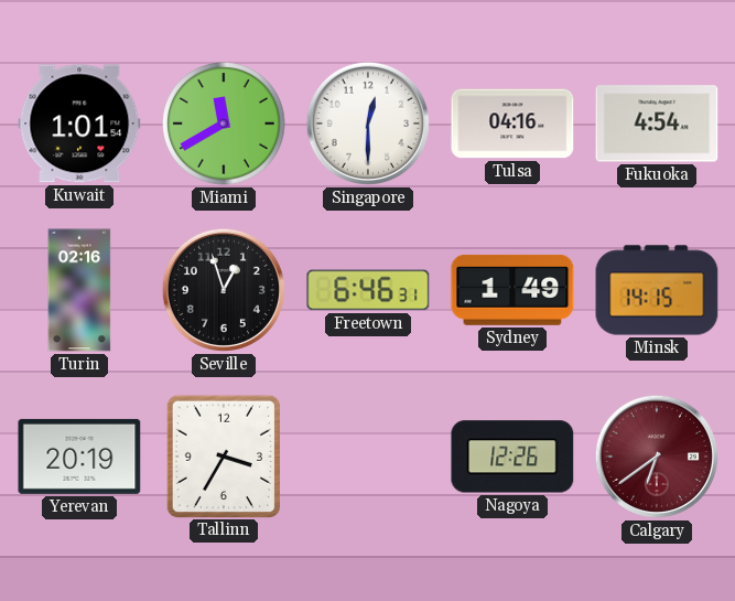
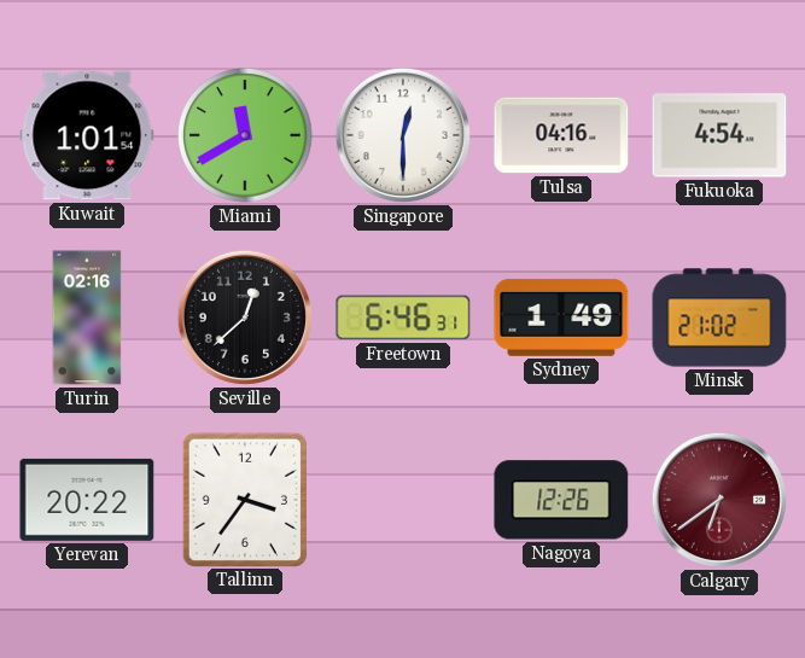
Seville: 12:57 -> 12:38
Minsk: 14:15 -> 21:02
Yerevan: 20:19 -> 20:22
Tallinn: 3:35 -> 3:36
